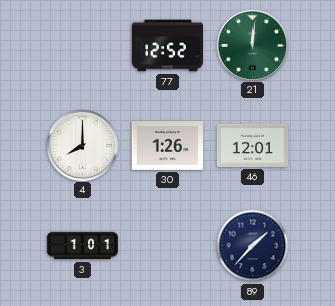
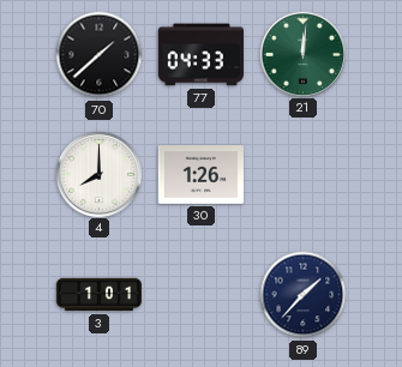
70: none -> 1:38
77: 12:52 -> 04:33
46: 12:01 -> none
